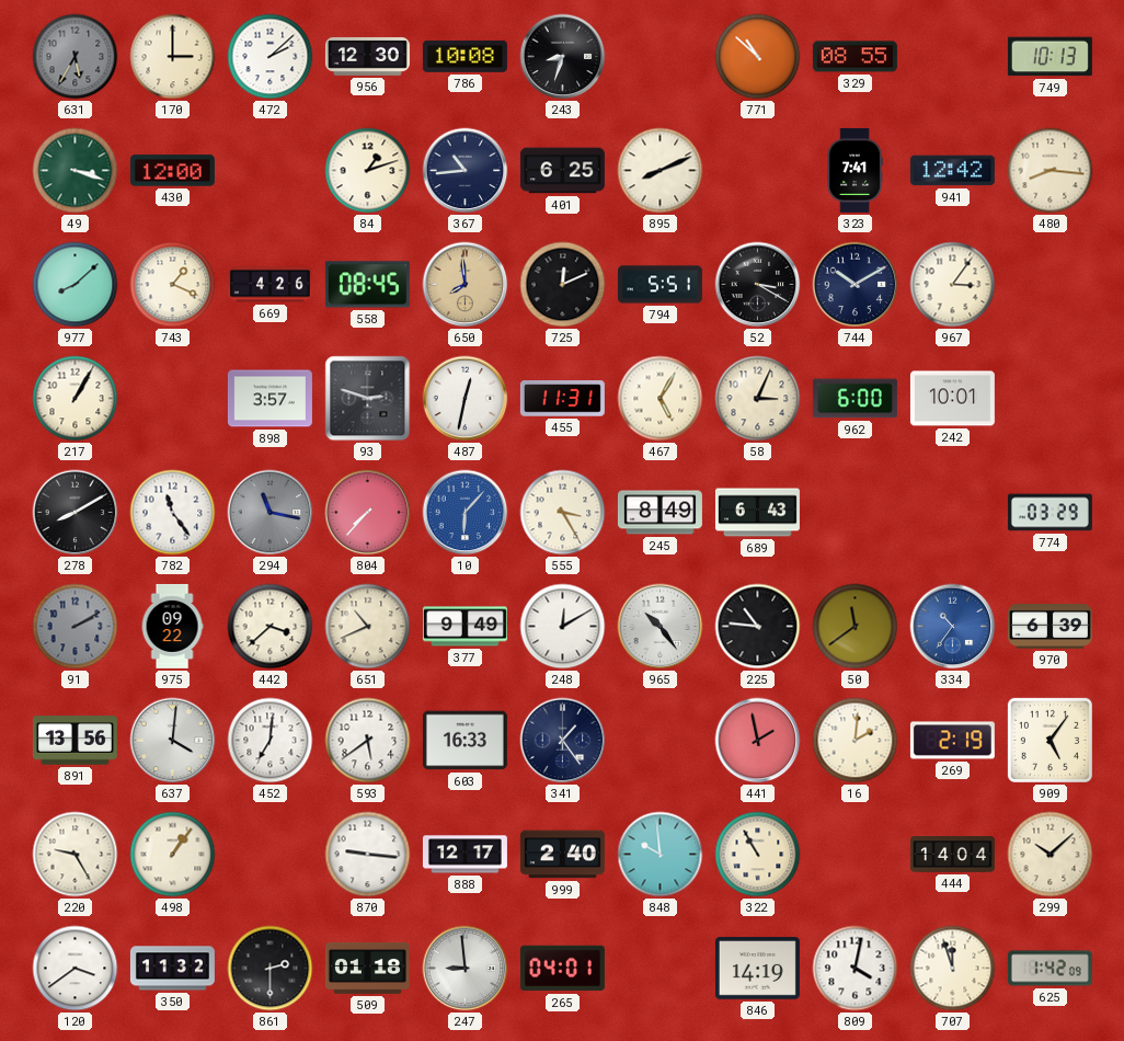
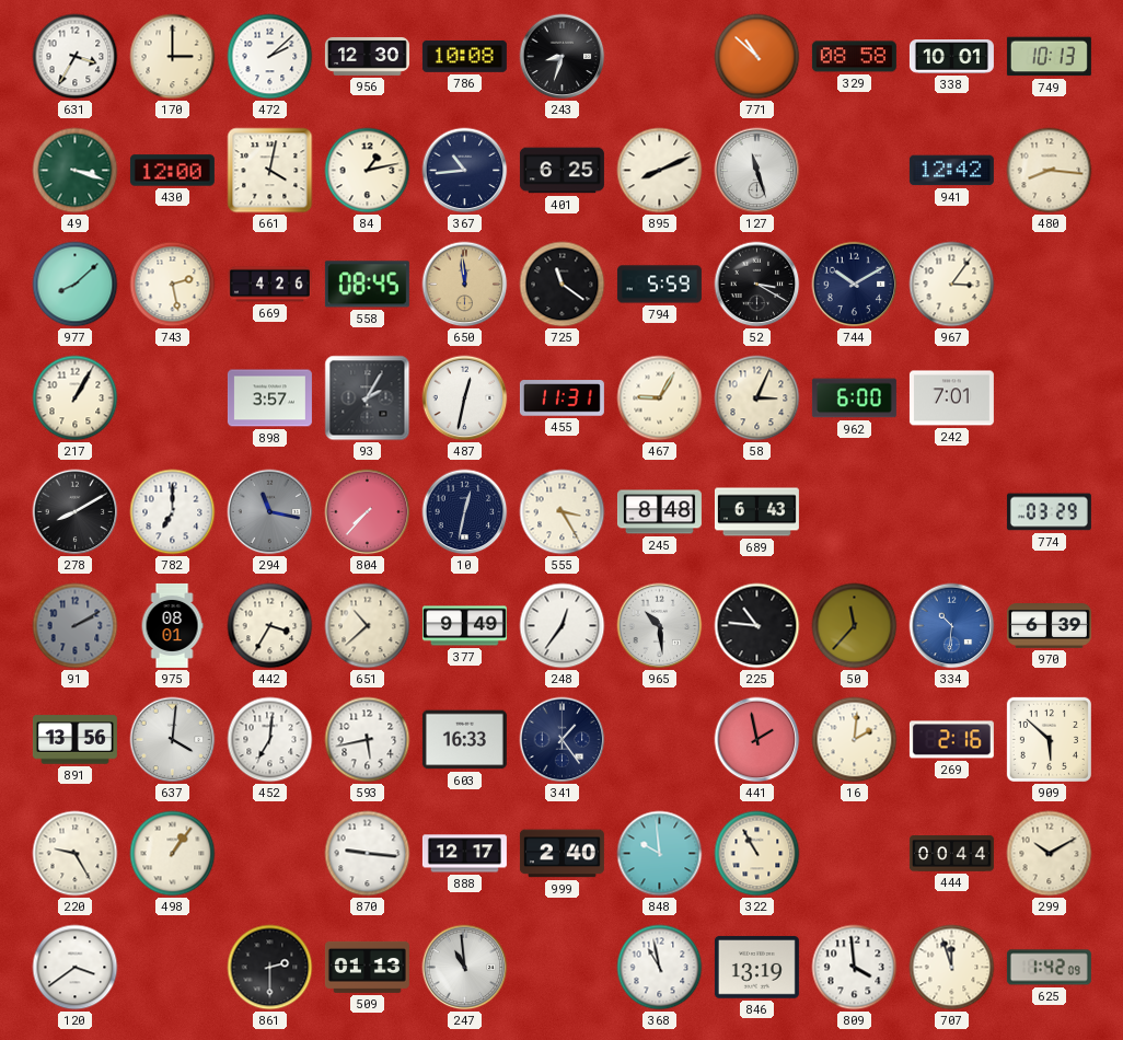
631: 5:35 -> 3:35
631 dial: grey -> white
329: 08:55 -> 08:58
338: none -> 10:01
661: none -> 4:02
84: 1:12 -> 1:13
127: none -> 11:27
323: 7:41 -> none
743: 1:19 -> 2:28
650: 7:59 -> 11:59
725: 12:11 -> 11:21
794: 5:51 -> 5:59
93: 2:48 -> 2:05
467: 5:05 -> 9:05
242: 10:01 -> 7:01
782: 11:24 -> 7:00
10: 6:07 -> 12:32
10 dial: blue -> navy
245: 8:49 -> 8:48
975: 09:22 -> 08:01
442: 3:38 -> 3:35
651: 10:41 -> 10:38
248: 12:10 -> 12:36
965: 10:24 -> 10:29
50: 11:39 -> 11:37
334: 10:36 -> 10:31
593: 5:39 -> 5:43
269: 2:19 -> 2:16
909: 5:06 -> 5:52
444: 14:04 -> 00:44
299: 10:08 -> 10:10
350: 11:32 -> none
509: 01:18 -> 01:13
247: 8:59 -> 10:59
265: 04:01 -> none
368: none -> 10:58
846: 14:19 -> 13:19
809: 4:02 -> 3:59
